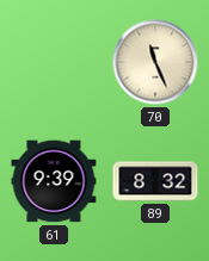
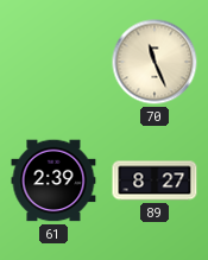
61: 9:39 -> 2:39
89: 8:32 -> 8:27
